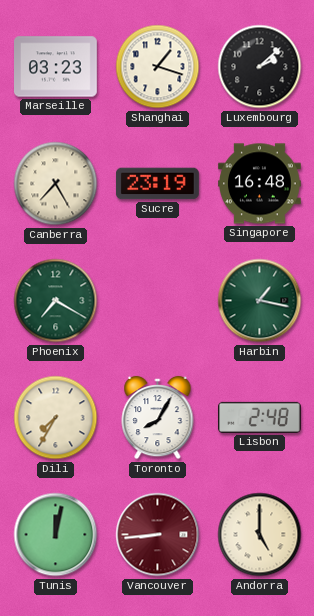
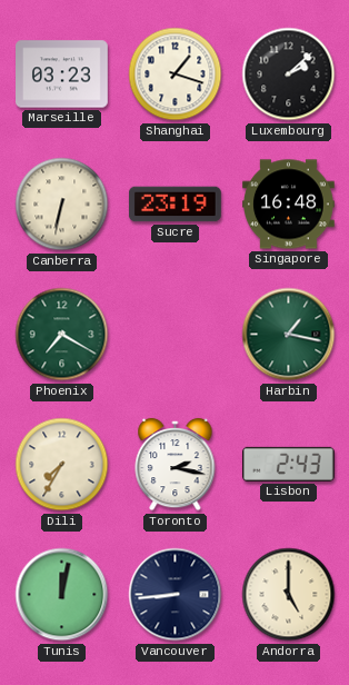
Canberra: 7:25 -> 6:32
Toronto: 8:05 -> 2:17
Lisbon: 2:48 -> 2:43
Vancouver dial: burgundy -> navy
